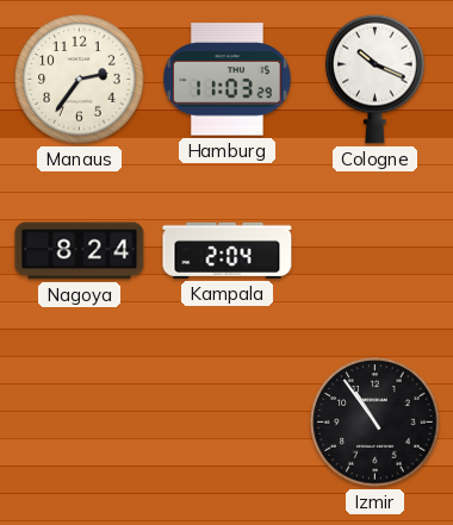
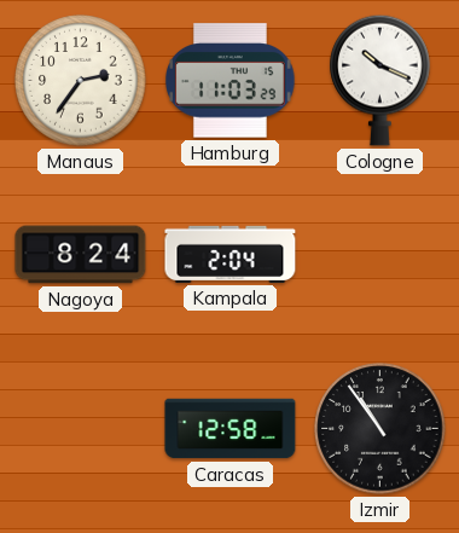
Caracas: none -> 12:58
